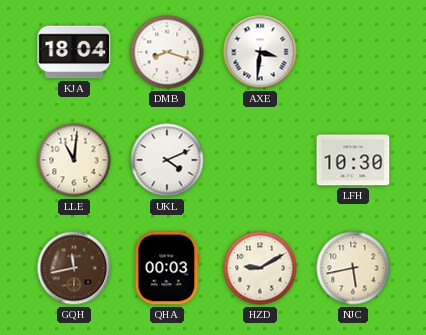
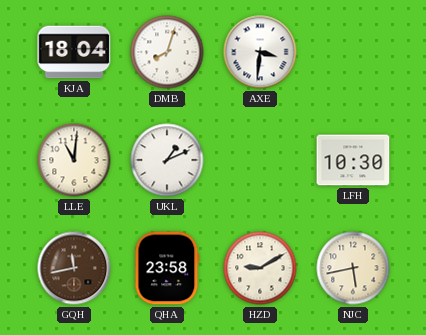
DMB: 8:18 -> 8:03
UKL: 4:11 -> 1:11
QHA: 00:03 -> 23:58
